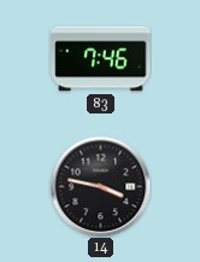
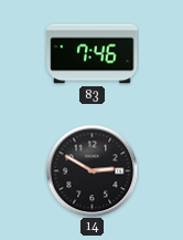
14: 3:47 -> 2:50
